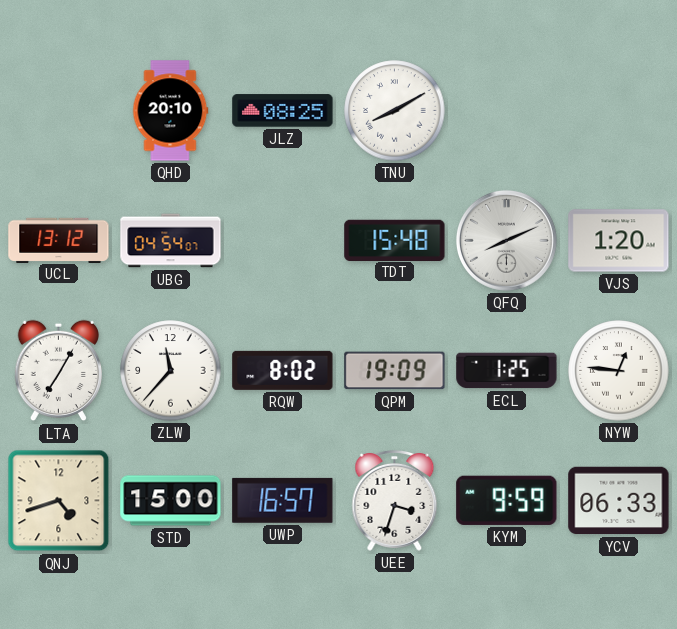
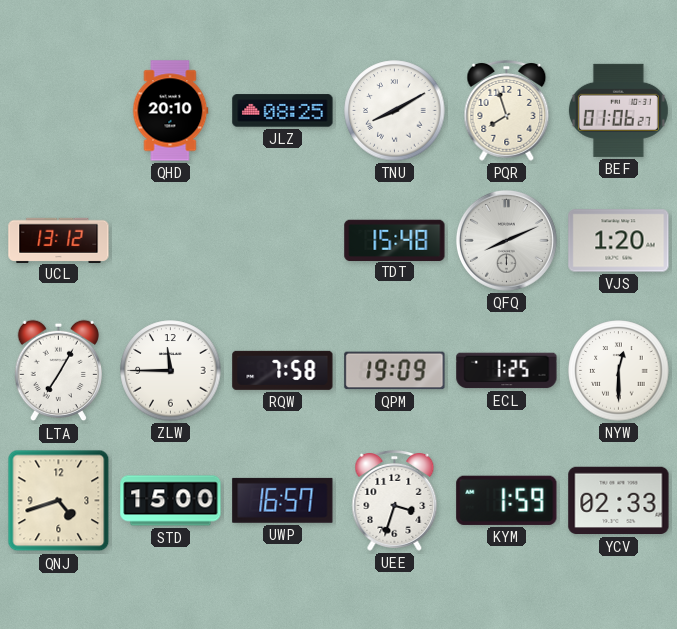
PQR: none -> 7:57
BEF: none -> 01:06
UBG: 04:54 -> none
ZLW: 11:37 -> 11:45
RQW: 8:02 -> 7:58
NYW: 12:46 -> 12:30
KYM: 9:59 -> 1:59
YCV: 06:33 -> 02:33
